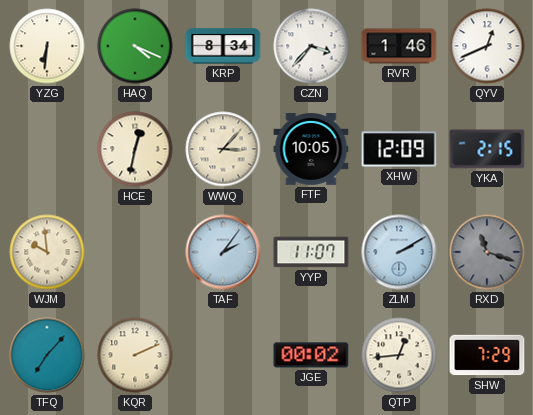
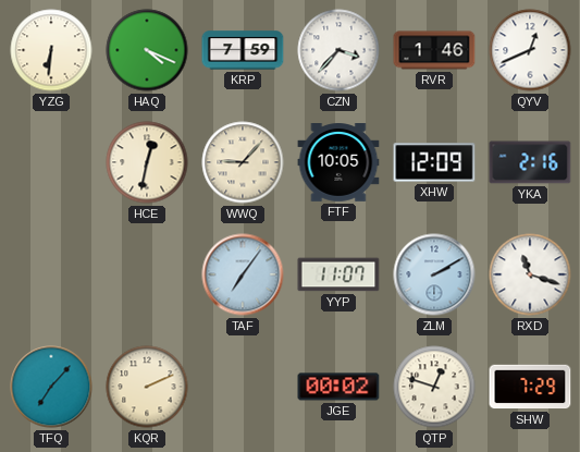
KRP: 8:34 -> 7:59
WWQ: 3:07 -> 9:07
YKA: 2:15 -> 2:16
WJM: 9:59 -> none
TAF: 2:06 -> 7:06
RXD dial: grey -> white
QTP: 12:44 -> 12:48
